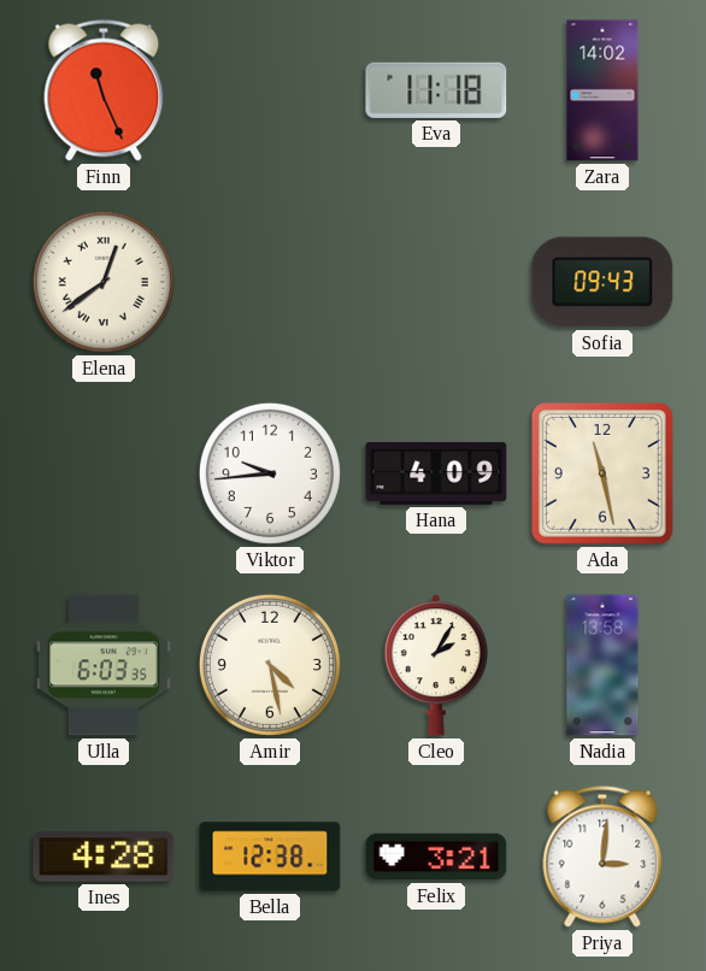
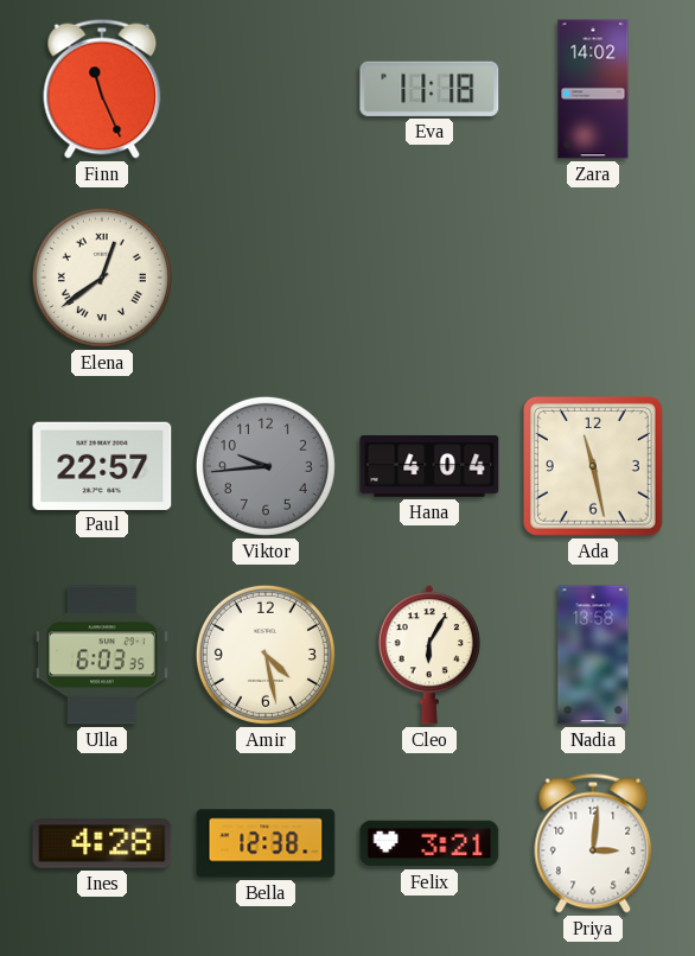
Sofia: 09:43 -> none
Paul: none -> 22:57
Viktor dial: white -> grey
Hana: 4:09 -> 4:04
Cleo: 2:05 -> 6:05
